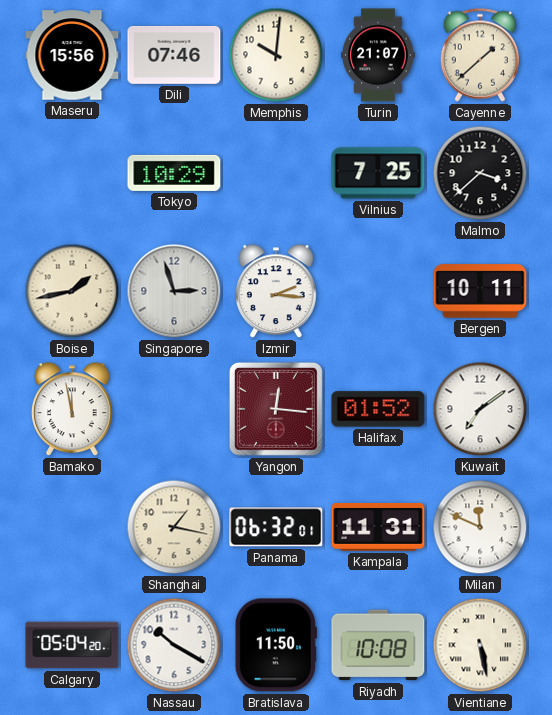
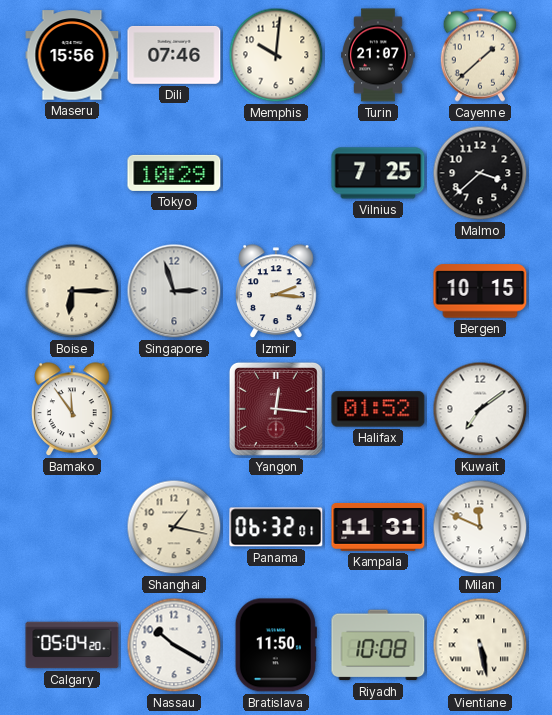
Boise: 1:43 -> 6:15
Bergen: 10:11 -> 10:15
Bamako: 11:58 -> 11:54
